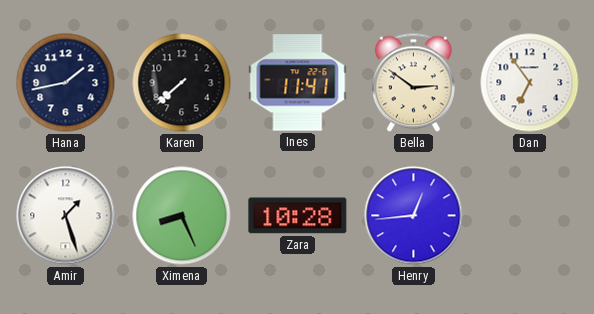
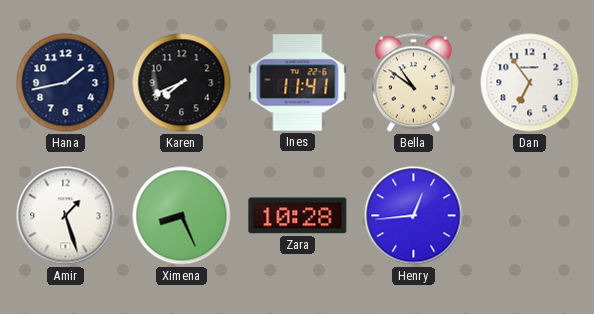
Karen: 7:38 -> 7:41
Bella: 2:51 -> 10:51
